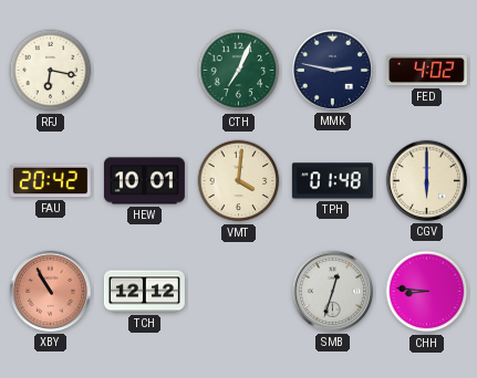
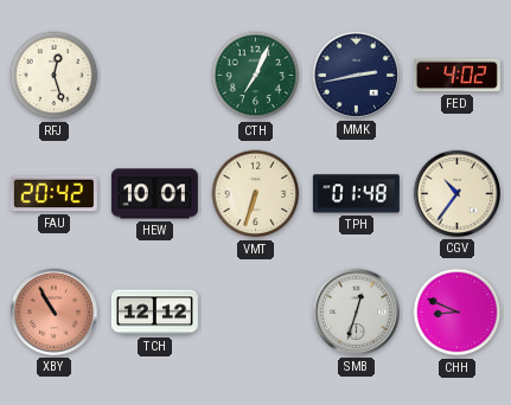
RFJ: 6:17 -> 12:27
MMK: 2:47 -> 2:43
VMT: 4:01 -> 6:33
CGV: 6:00 -> 10:36
CHH: 8:46 -> 8:49
